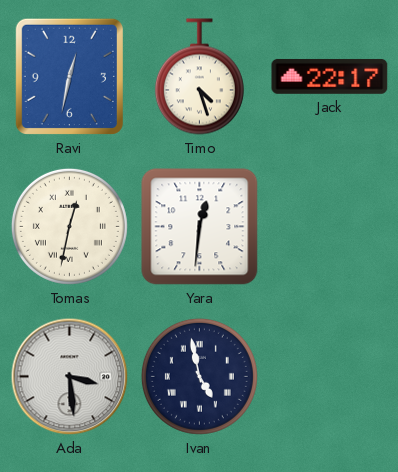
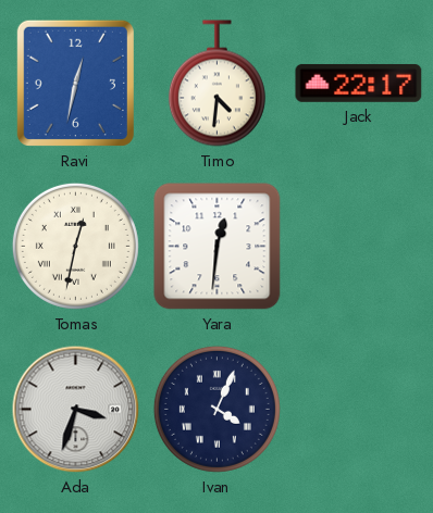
Timo: 4:27 -> 4:31
Ada: 3:29 -> 3:33
Ivan: 4:58 -> 4:04
